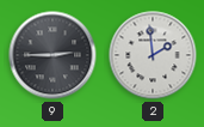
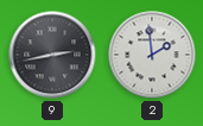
9: 2:45 -> 2:43
